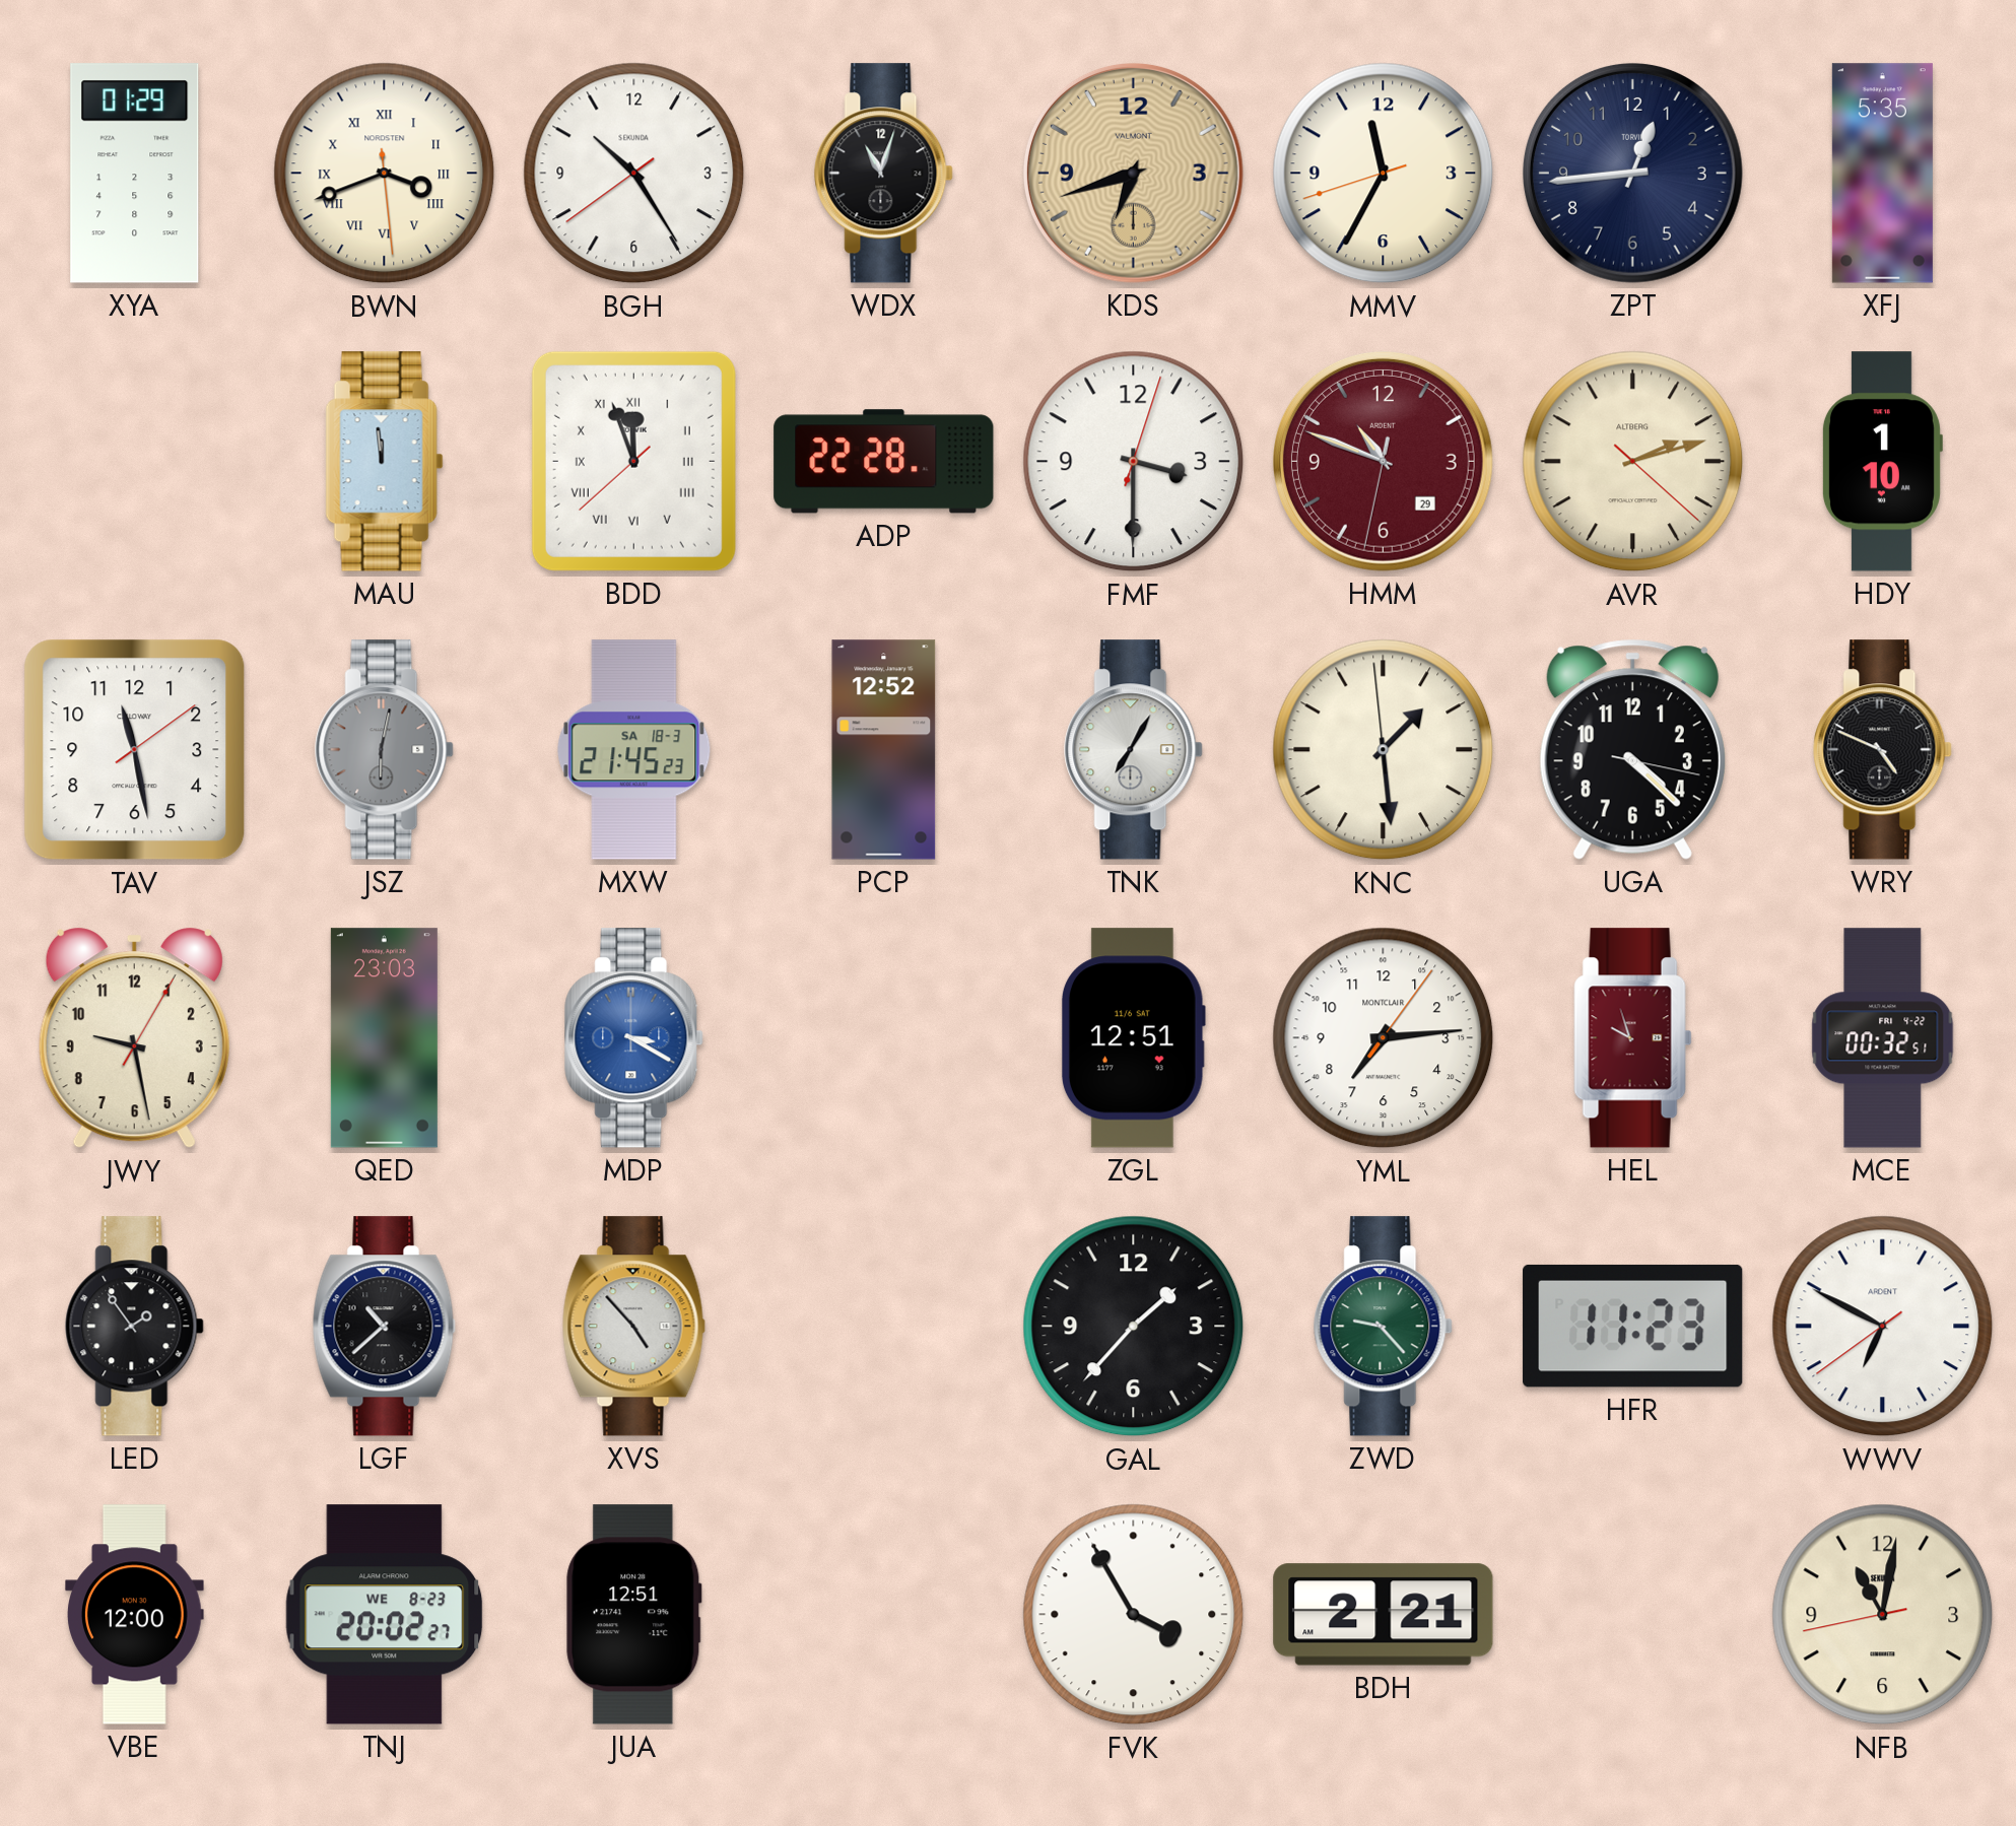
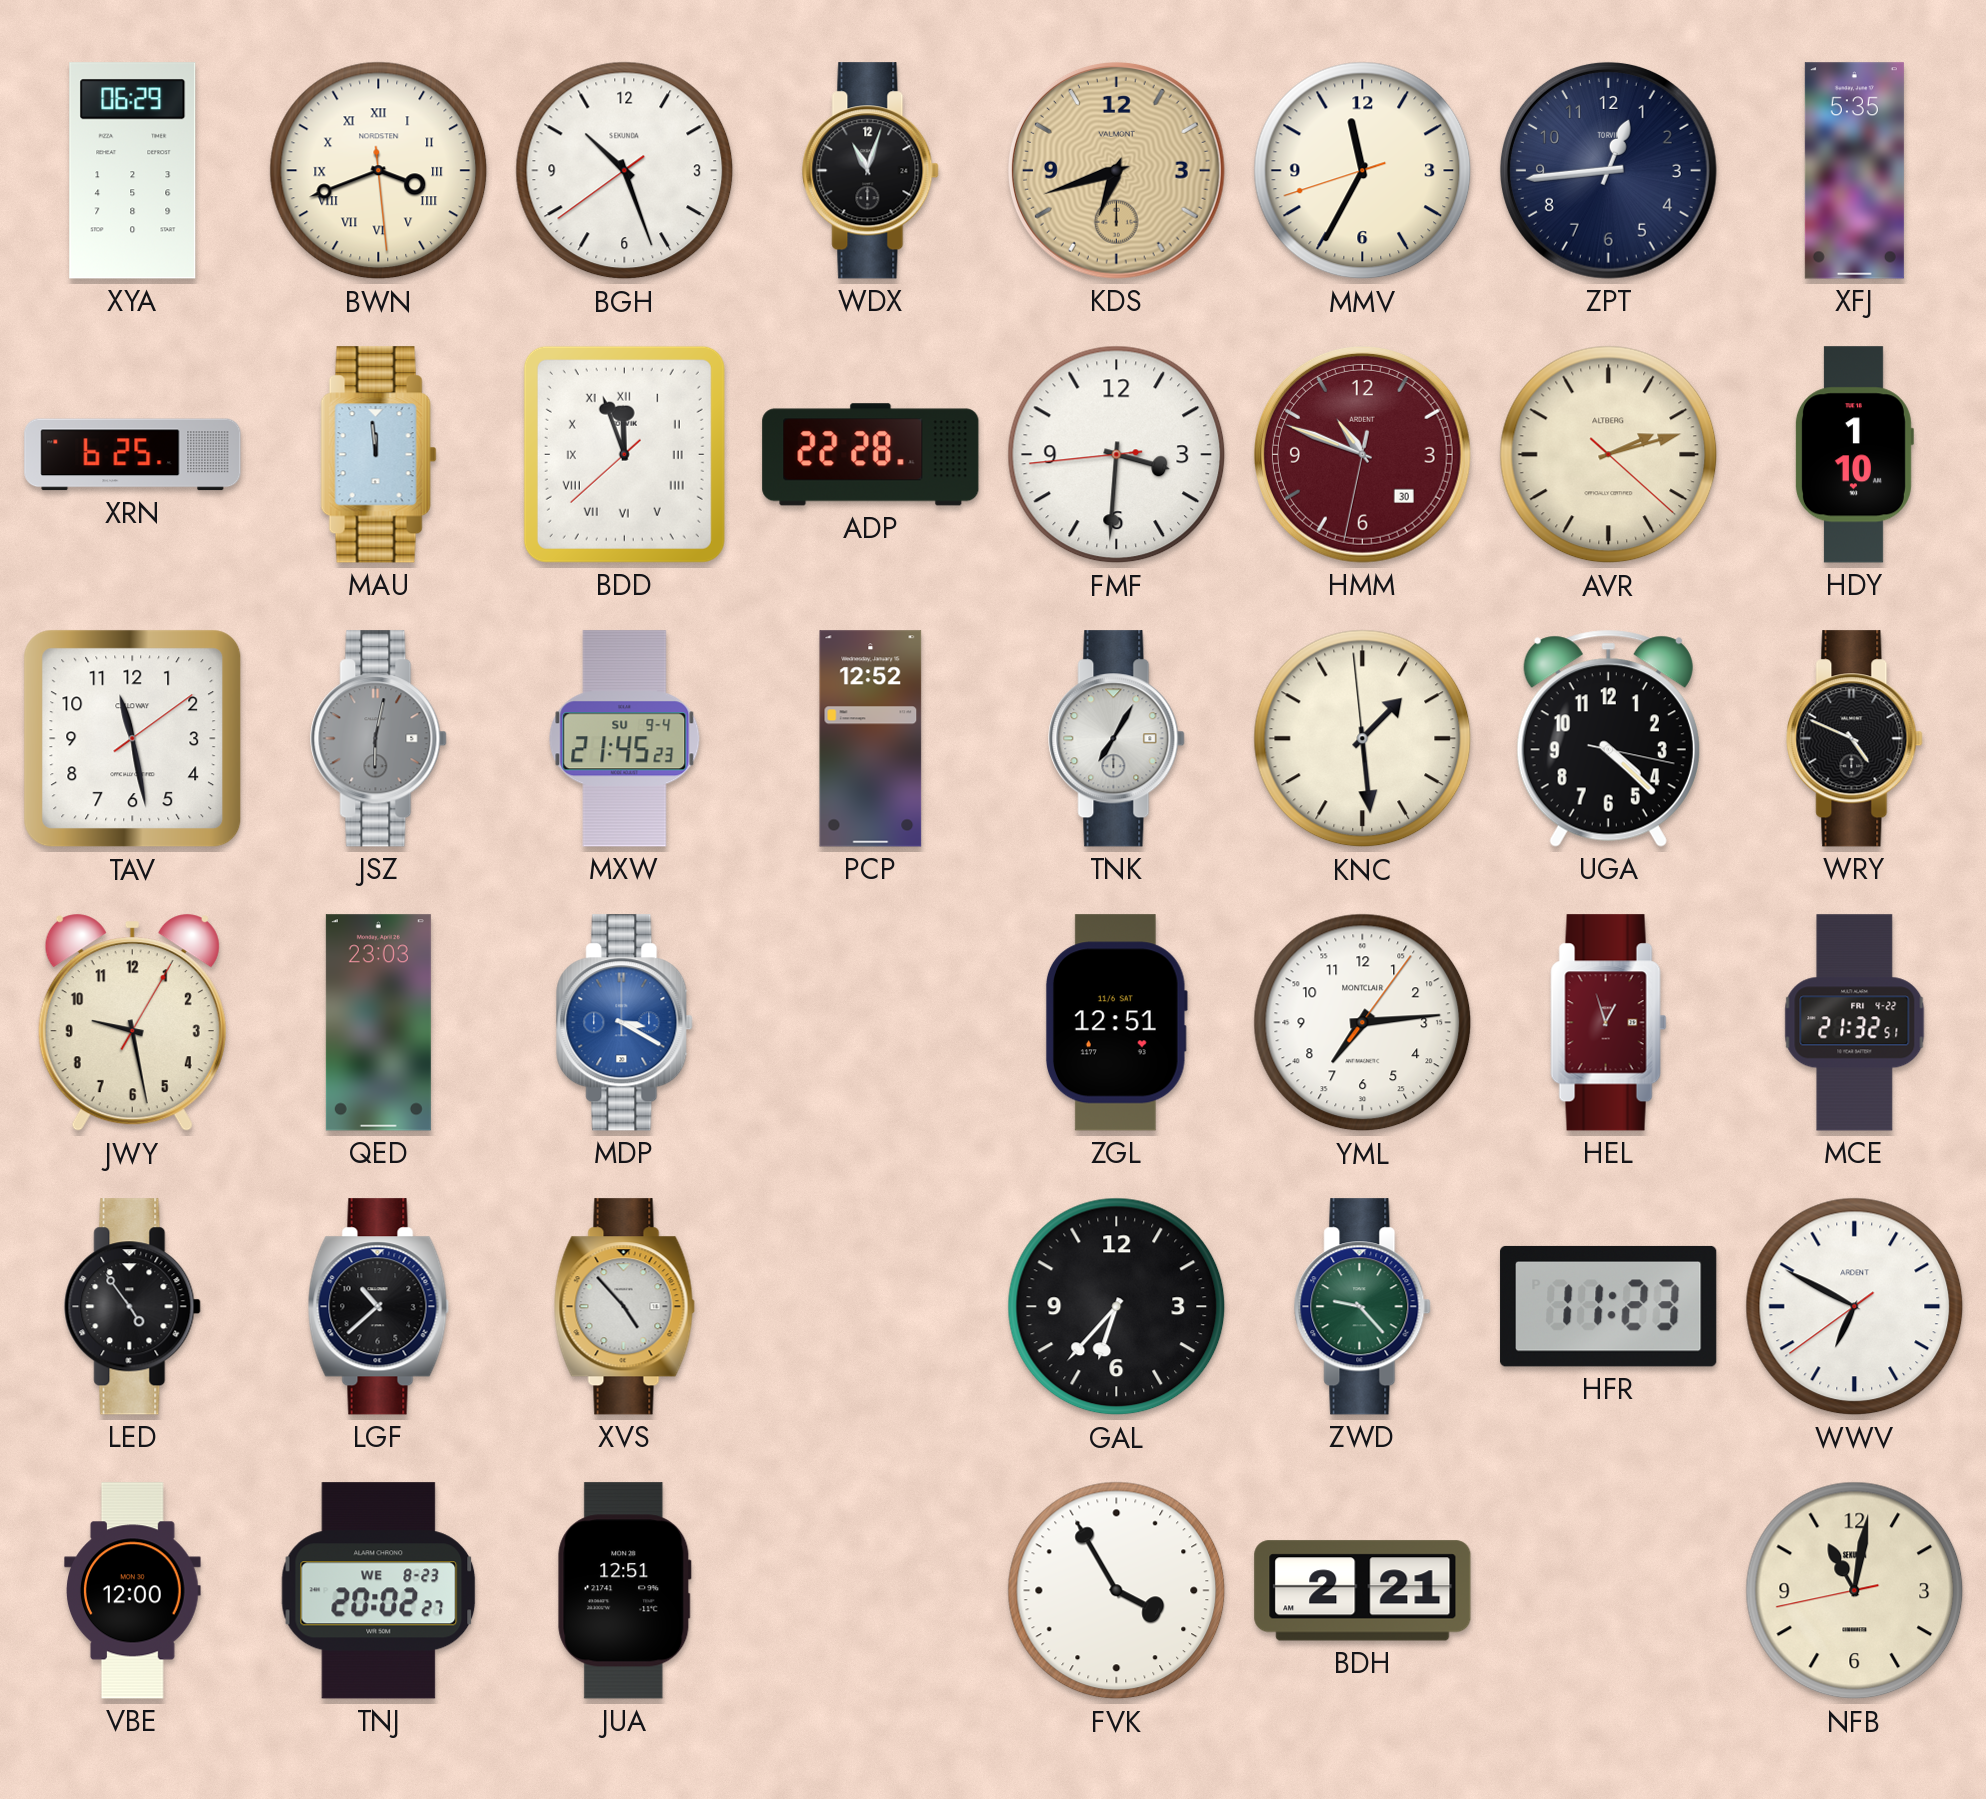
XYA: 01:29 -> 06:29
BGH: 10:24 -> 10:26
XRN: none -> 6:25
FMF: 3:30:03 -> 3:30:44
HMM date: 29 -> 30
MXW date: SA 18-3 -> SU 9-4
HEL: 9:57 -> 12:57
MCE: 00:32 -> 21:32
LED: 1:54 -> 4:54
GAL: 1:37 -> 6:37
